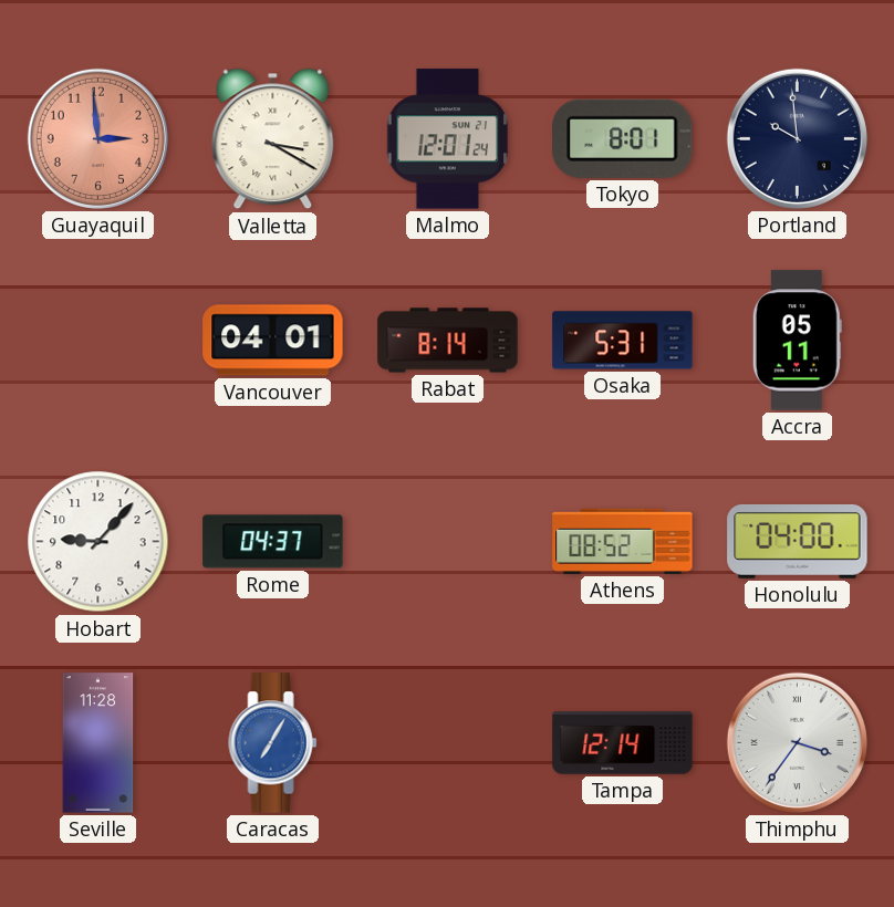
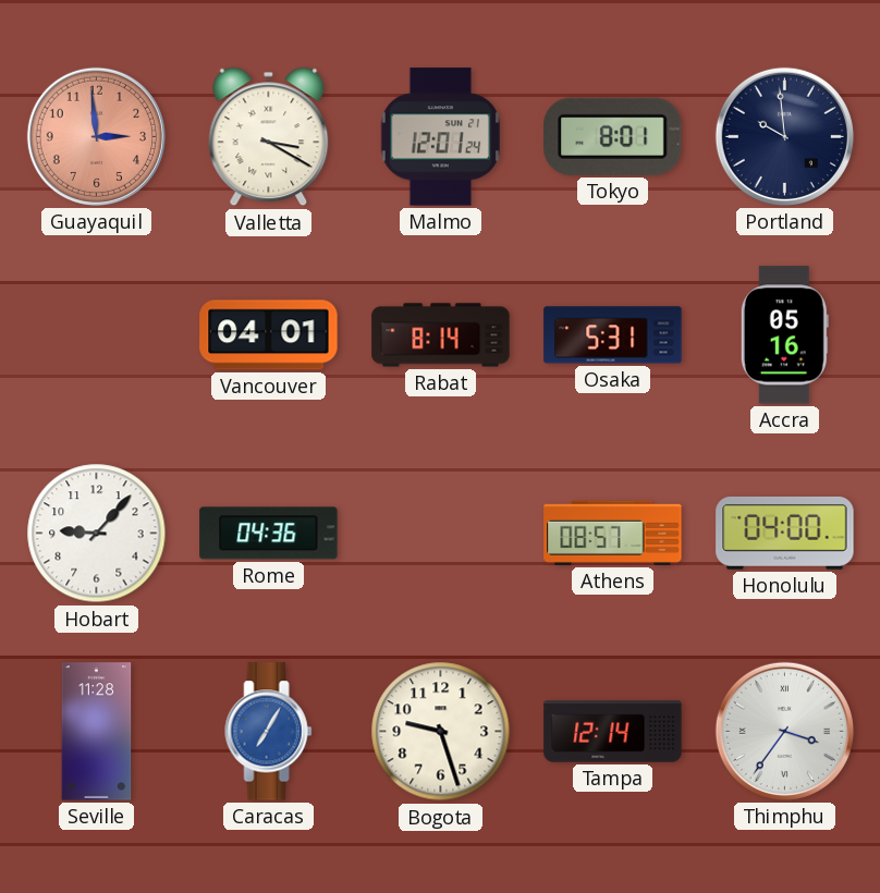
Accra: 05:11 -> 05:16
Rome: 04:37 -> 04:36
Athens: 08:52 -> 08:57
Bogota: none -> 9:27
